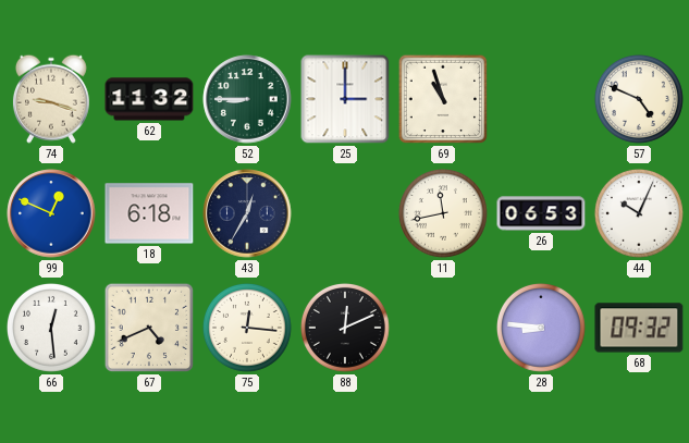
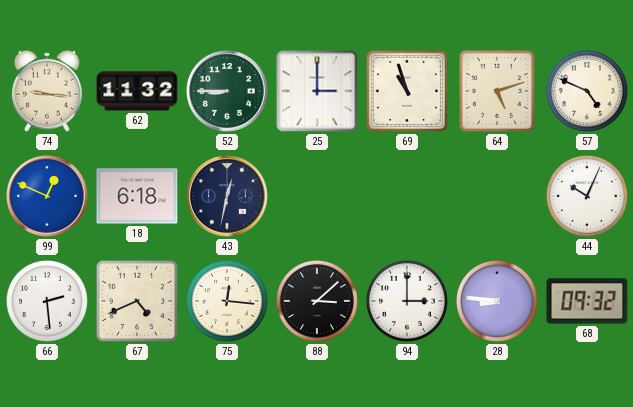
74: 9:18 -> 9:16
64: none -> 5:12
43: 12:35 -> 12:32
11: 11:43 -> none
26: 06:53 -> none
66: 12:29 -> 2:29
88: 12:11 -> 3:08
94: none -> 3:00
